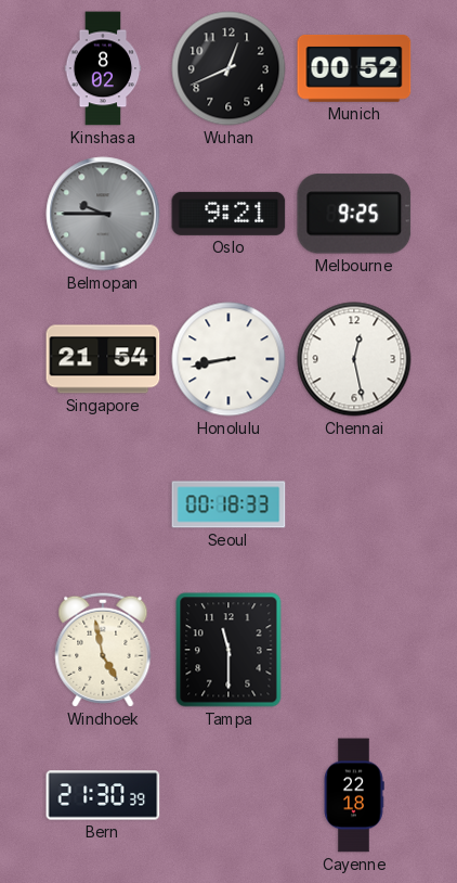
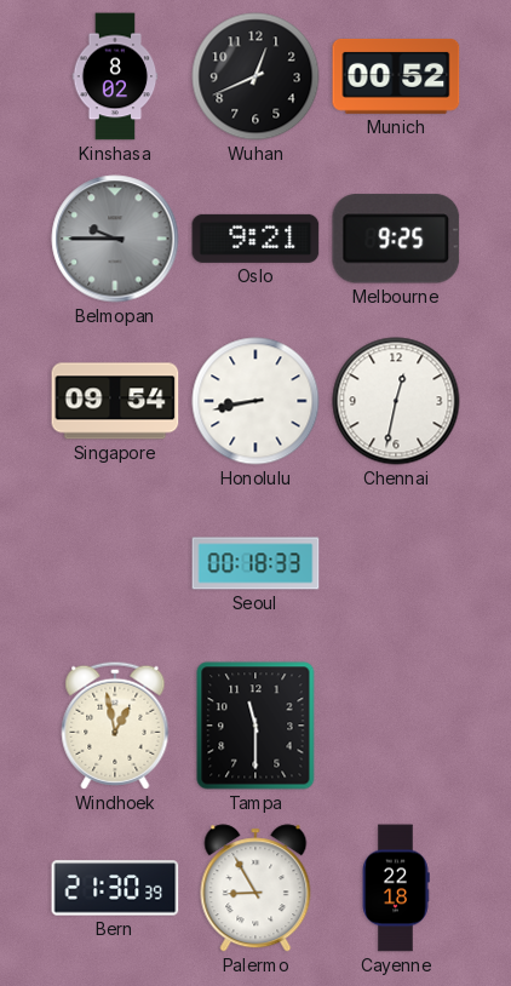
Singapore: 21:54 -> 09:54
Chennai: 12:28 -> 12:32
Windhoek: 4:58 -> 12:58
Palermo: none -> 8:55
